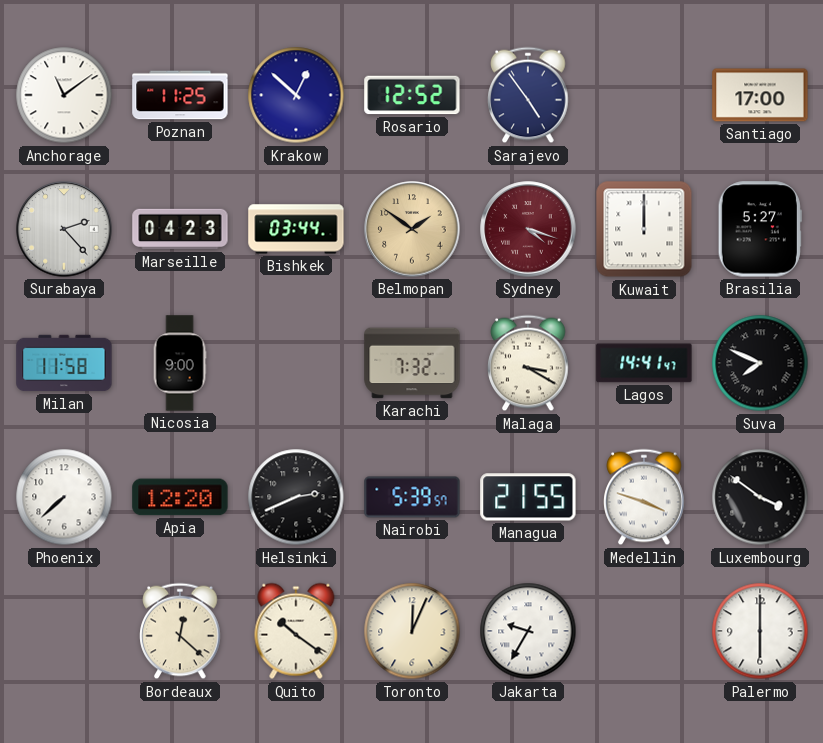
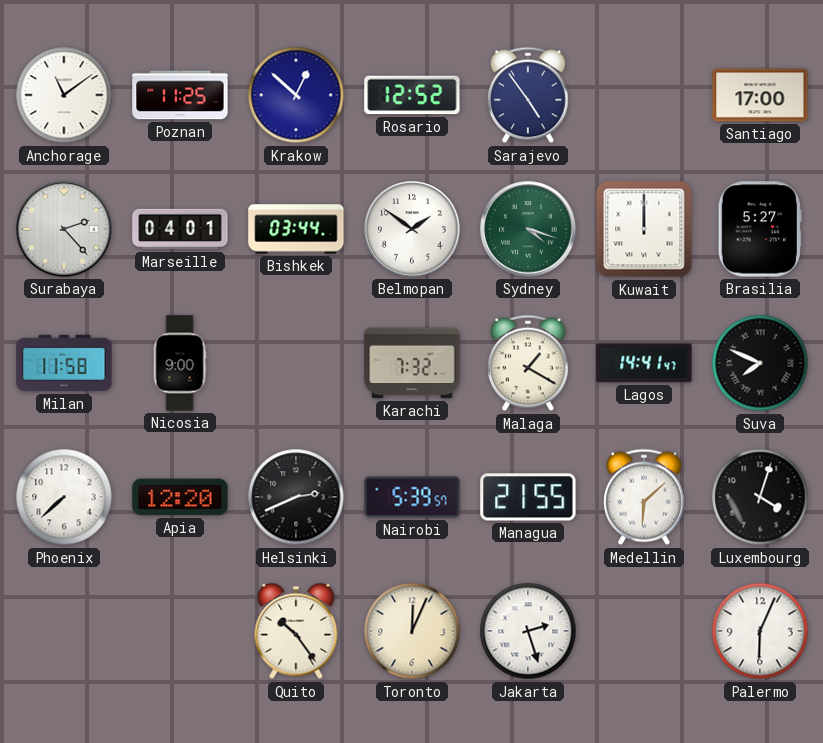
Marseille: 04:23 -> 04:01
Belmopan dial: champagne -> white
Sydney dial: burgundy -> green
Malaga: 3:20 -> 1:20
Medellin: 3:48 -> 6:08
Luxembourg: 3:51 -> 4:03
Bordeaux: 12:22 -> none
Quito: 10:21 -> 10:24
Jakarta: 9:35 -> 2:27
Palermo: 6:00 -> 6:04
